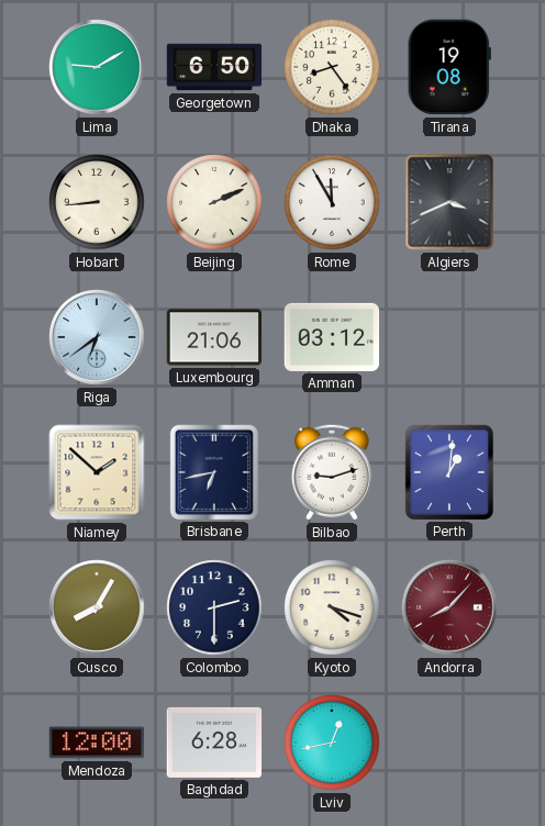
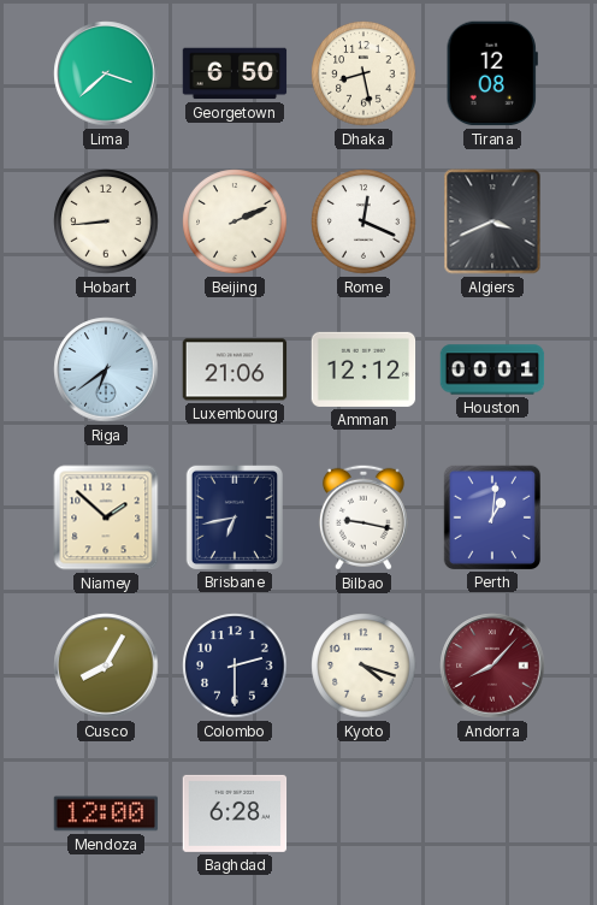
Lima: 9:10 -> 3:38
Dhaka: 8:24 -> 8:28
Tirana: 19:08 -> 12:08
Rome: 11:55 -> 12:19
Amman: 03:12 -> 12:12
Houston: none -> 00:01
Bilbao: 9:12 -> 9:17
Lviv: 12:43 -> none
